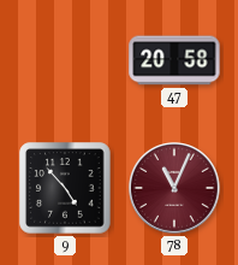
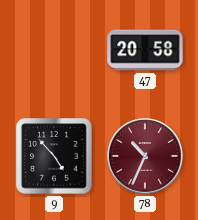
78: 11:04 -> 10:34
